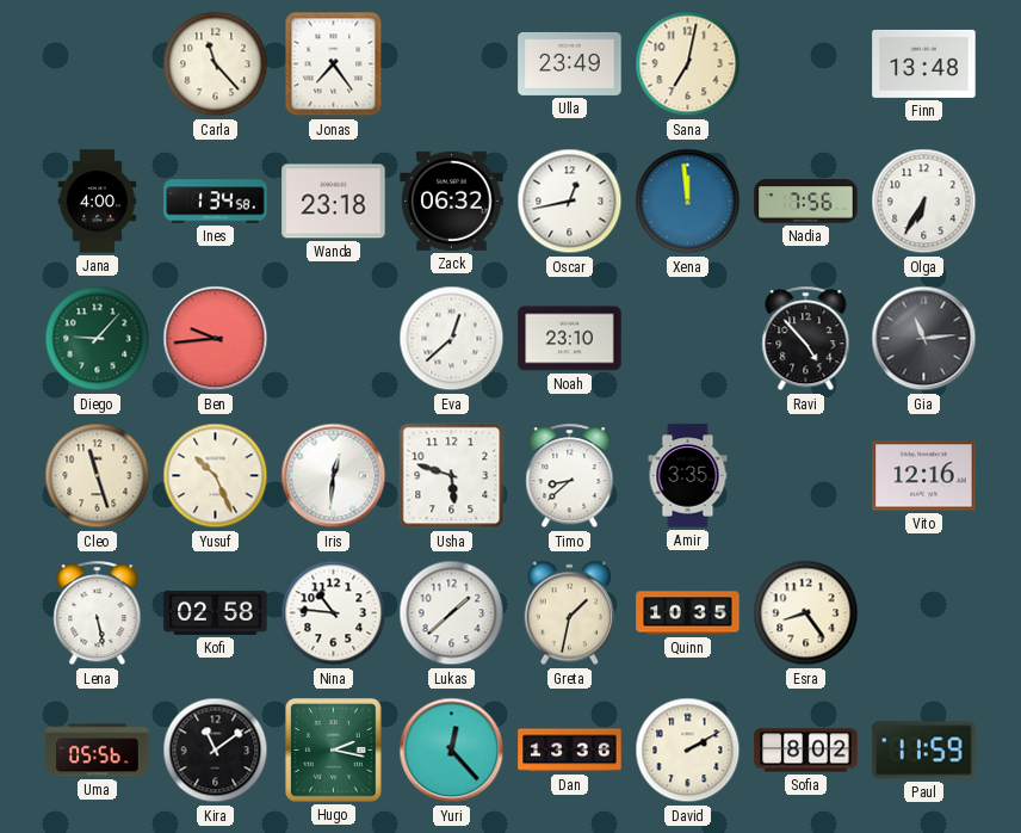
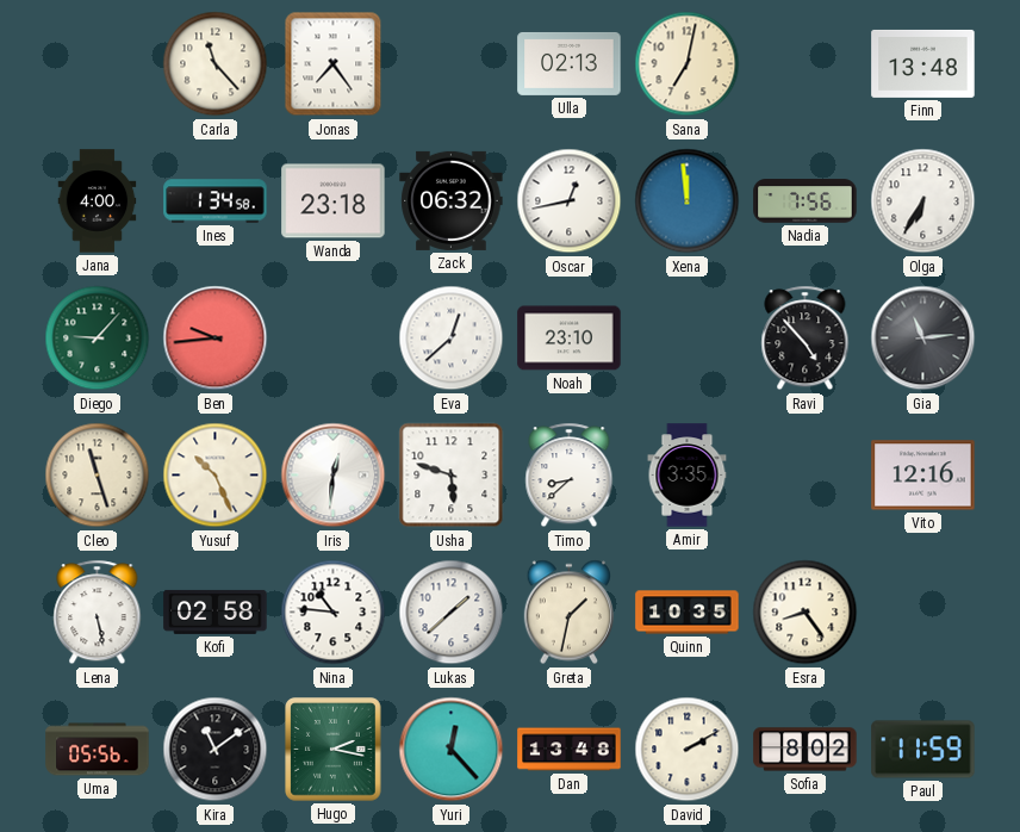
Ulla: 23:49 -> 02:13
Dan: 13:36 -> 13:48
